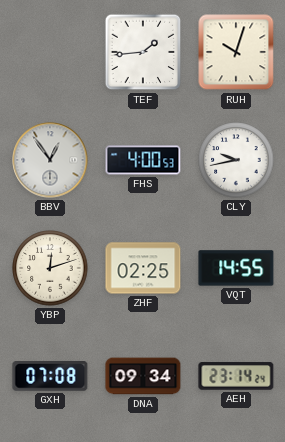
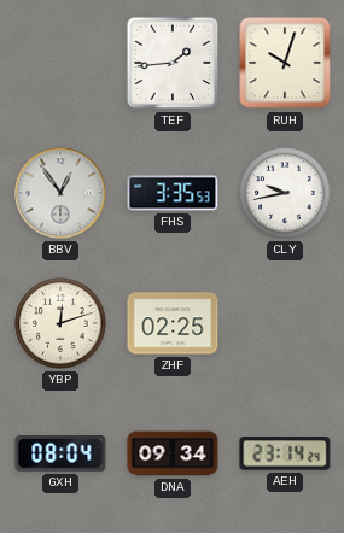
FHS: 4:00 -> 3:35
VQT: 14:55 -> none
GXH: 07:08 -> 08:04
